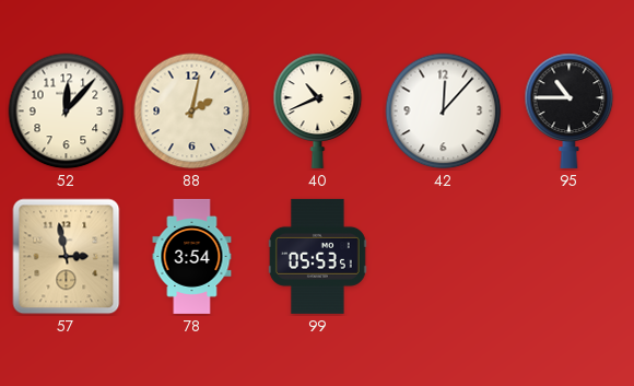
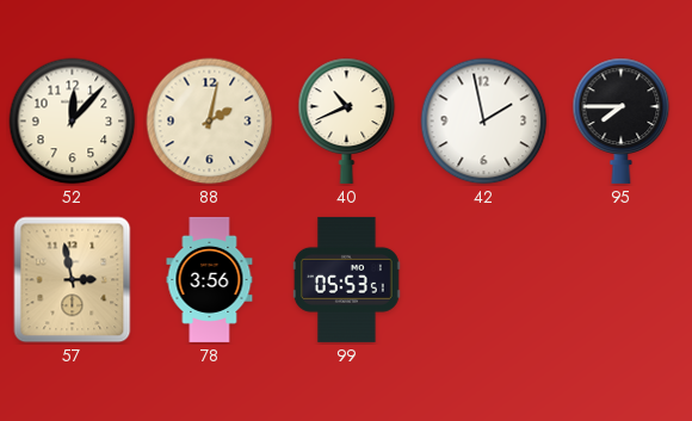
42: 12:07 -> 1:58
95: 10:45 -> 7:45
78: 3:54 -> 3:56
